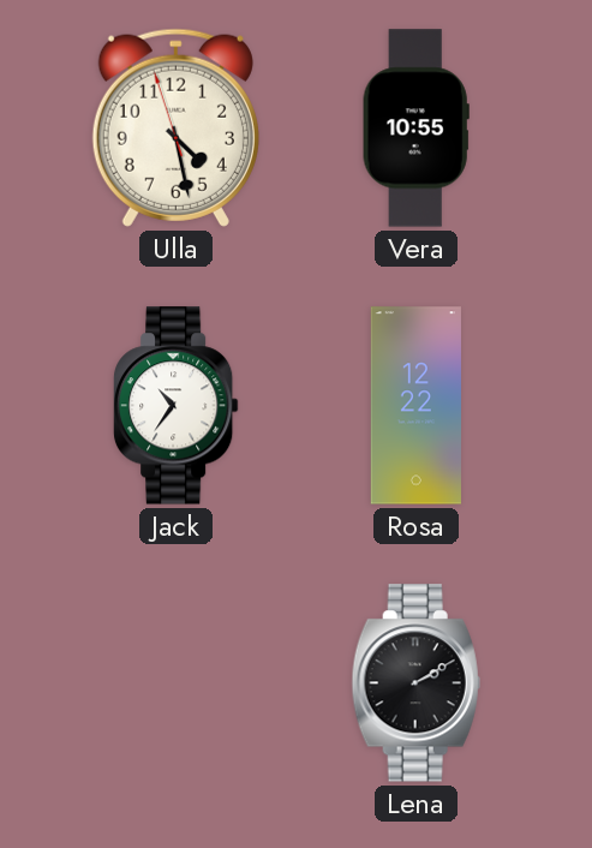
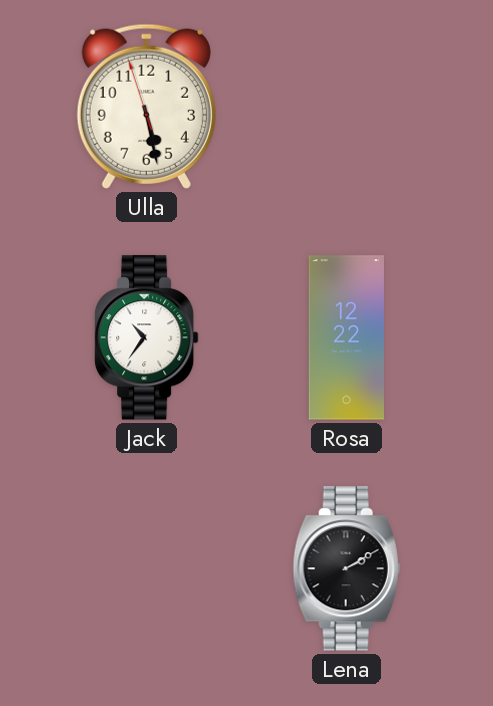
Ulla: 4:27 -> 5:27
Vera: 10:55 -> none
